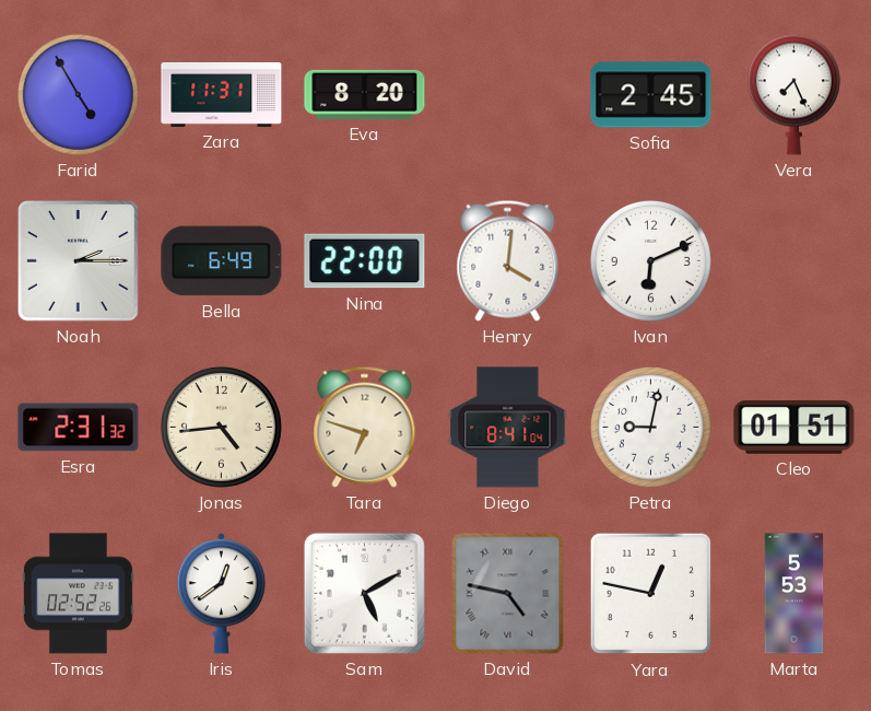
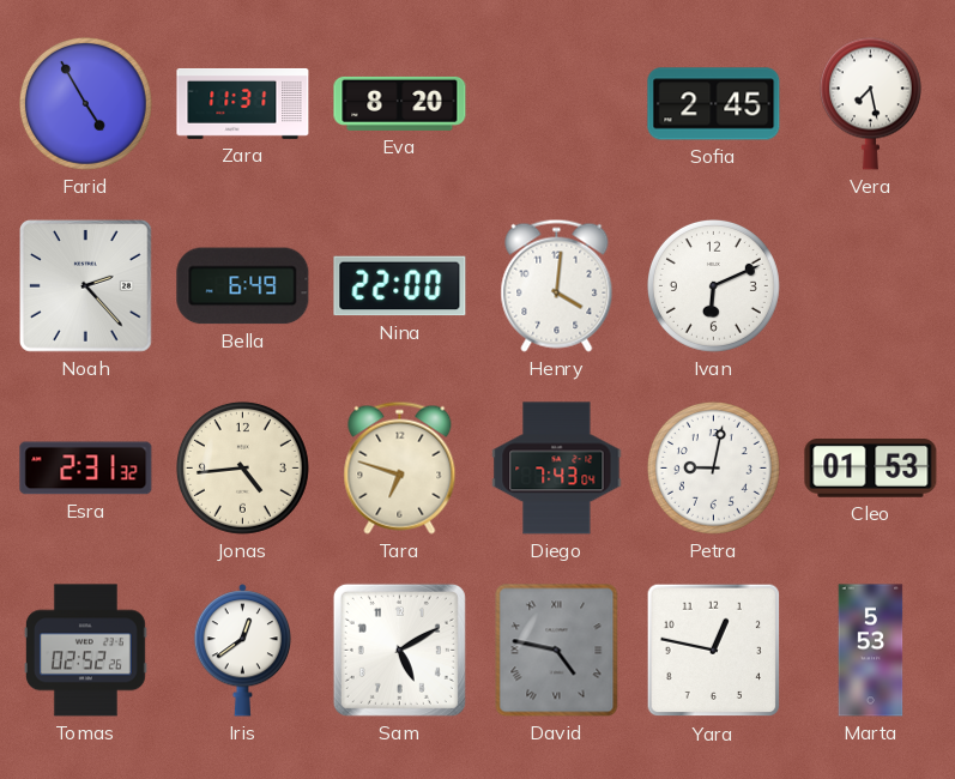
Vera: 7:26 -> 7:28
Noah: 2:15 -> 2:23
Diego: 8:41 -> 7:43
Cleo: 01:51 -> 01:53
